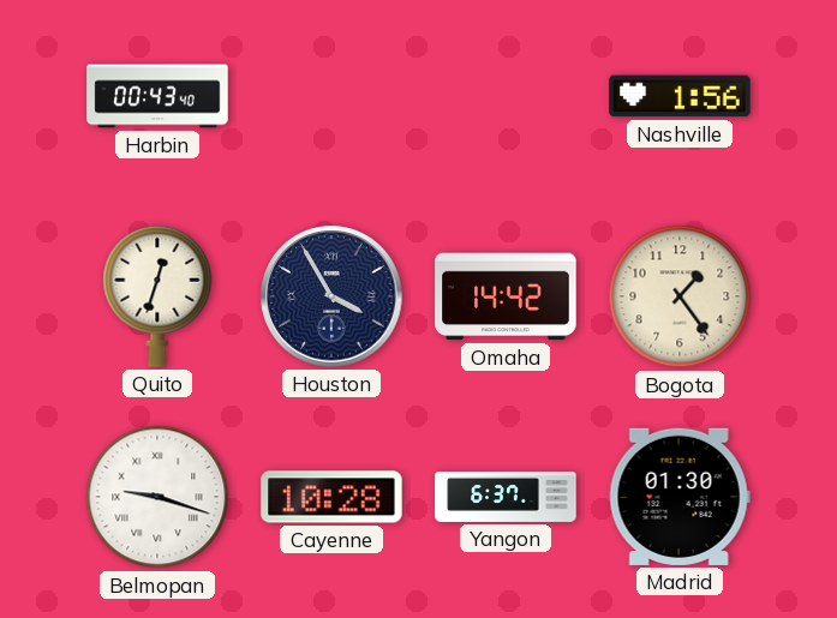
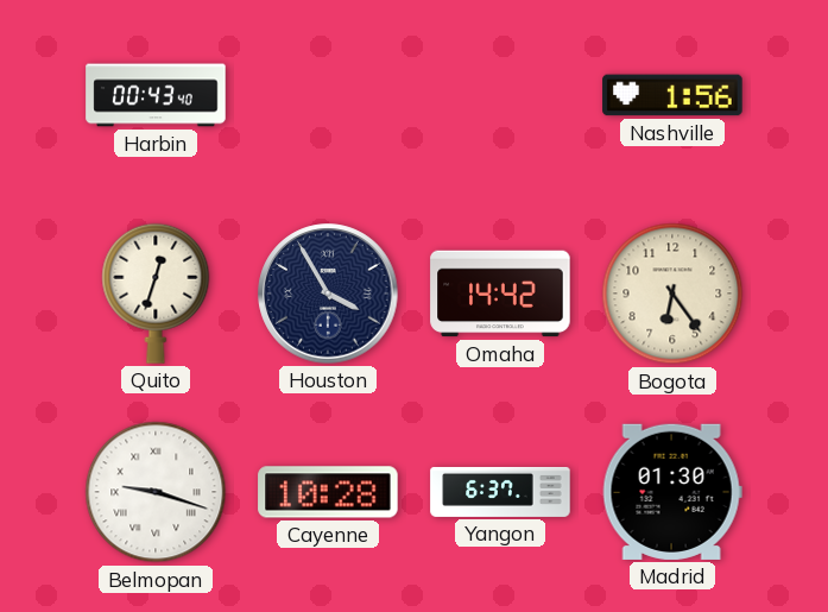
Bogota: 1:24 -> 6:24
